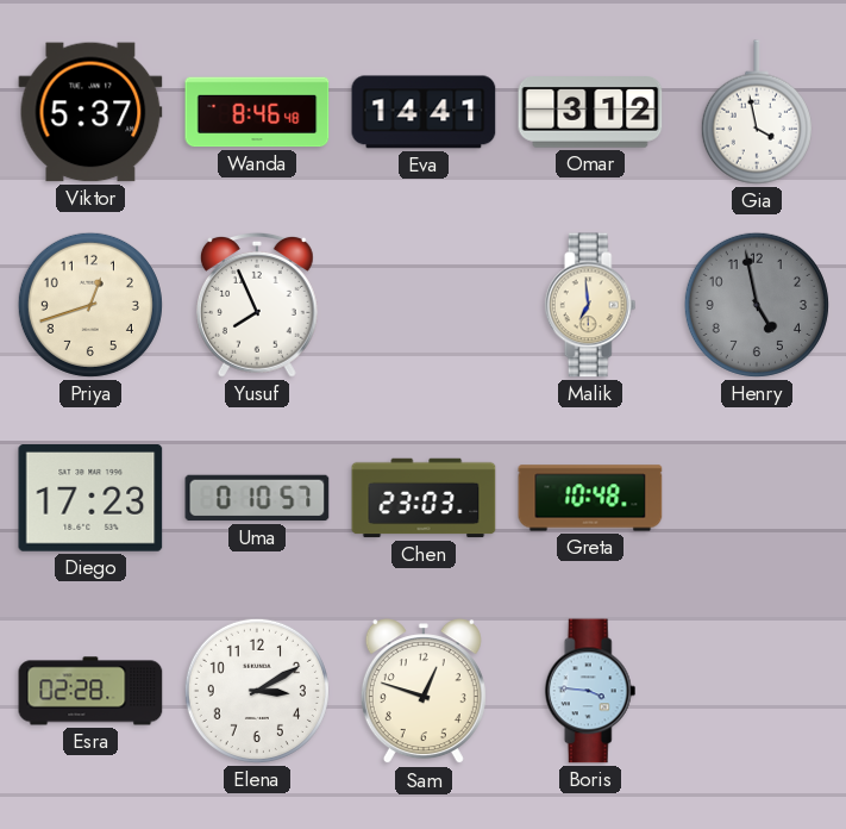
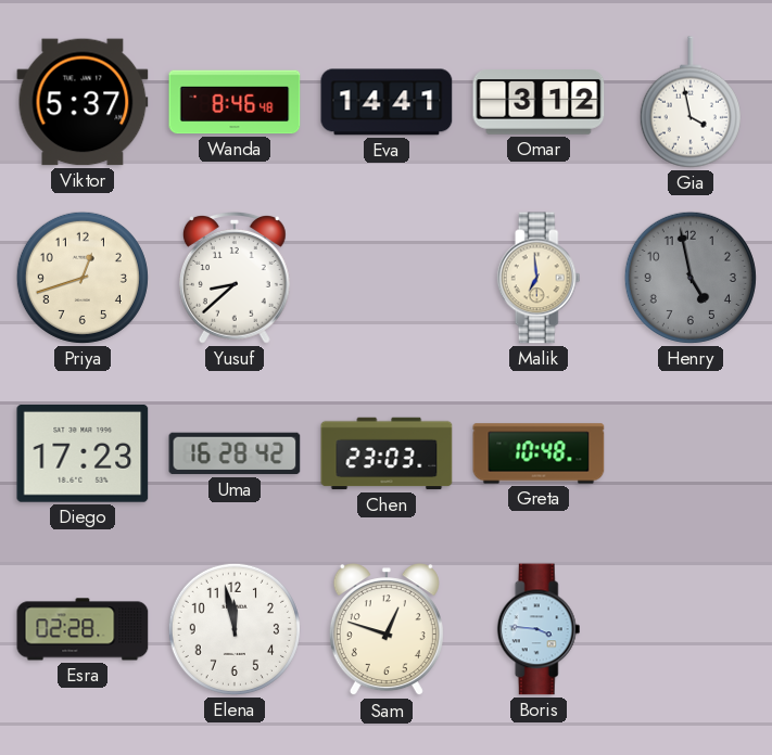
Yusuf: 7:56 -> 8:38
Uma: 0:10 -> 16:28
Elena: 3:10 -> 11:58
